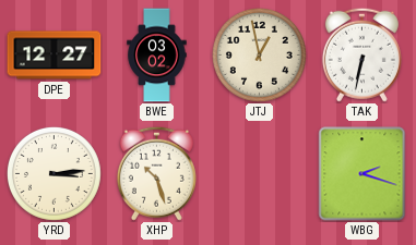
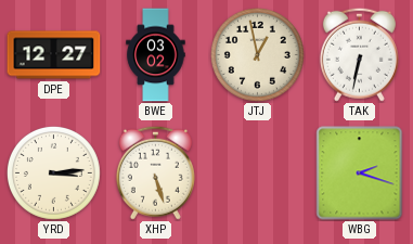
XHP: 10:27 -> 5:27
